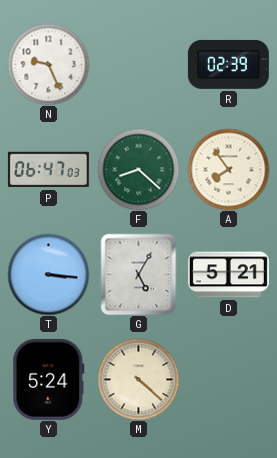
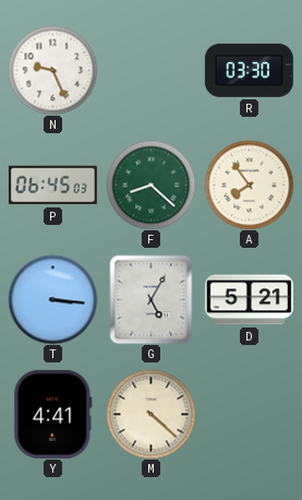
R: 02:39 -> 03:30
P: 06:47 -> 06:45
Y: 5:24 -> 4:41
